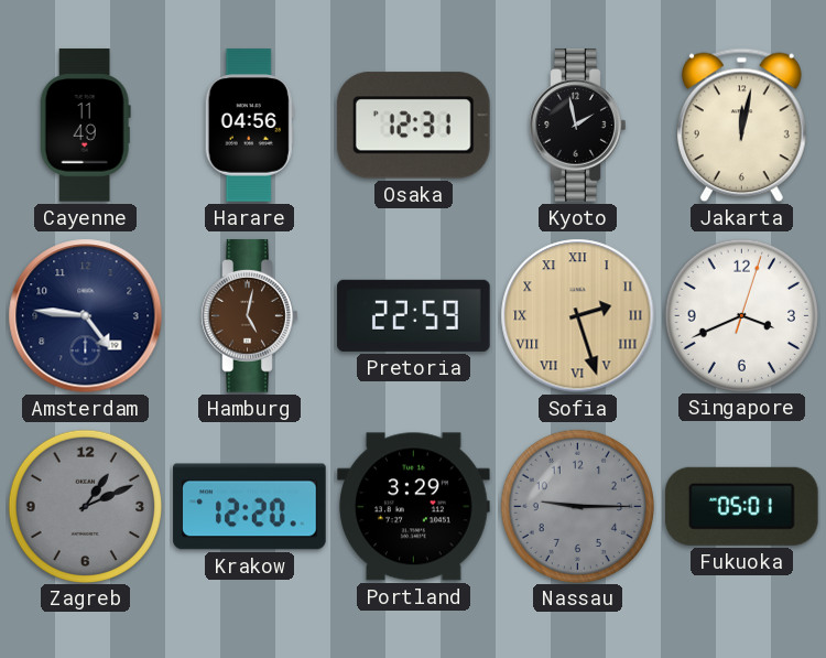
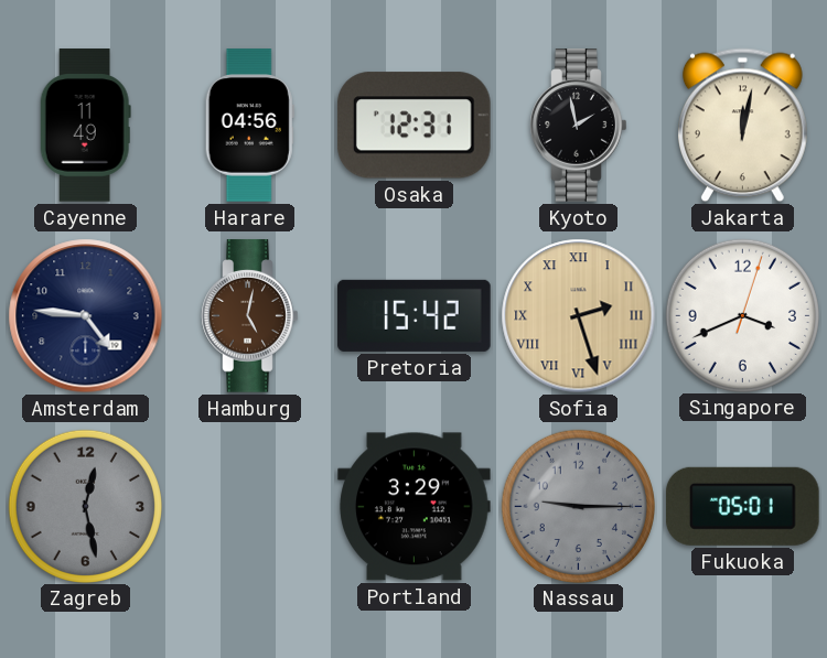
Pretoria: 22:59 -> 15:42
Zagreb: 1:11 -> 12:28
Krakow: 12:20 -> none
